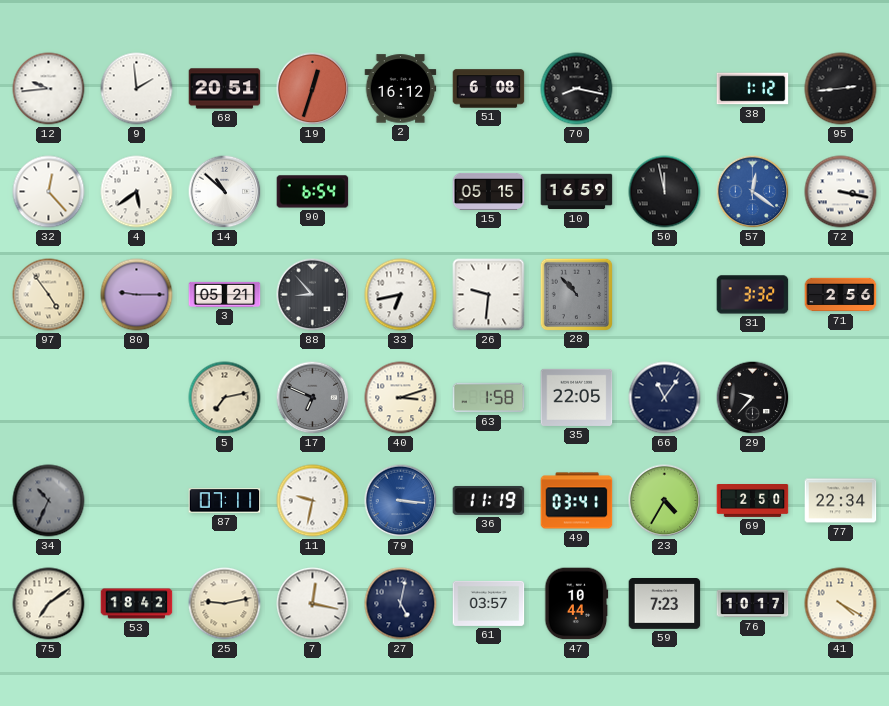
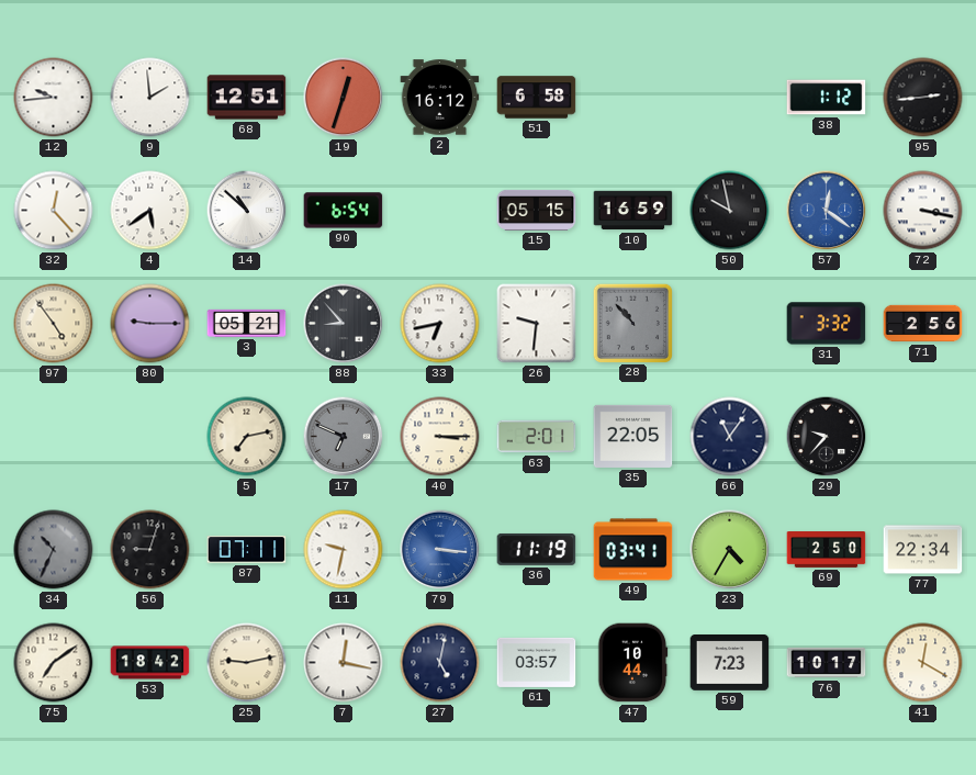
68: 20:51 -> 12:51
51: 6:08 -> 6:58
70: 8:17 -> none
50: 11:58 -> 9:58
40: 3:12 -> 3:15
63: 1:58 -> 2:01
56: none -> 9:03
41: 4:20 -> 12:20
